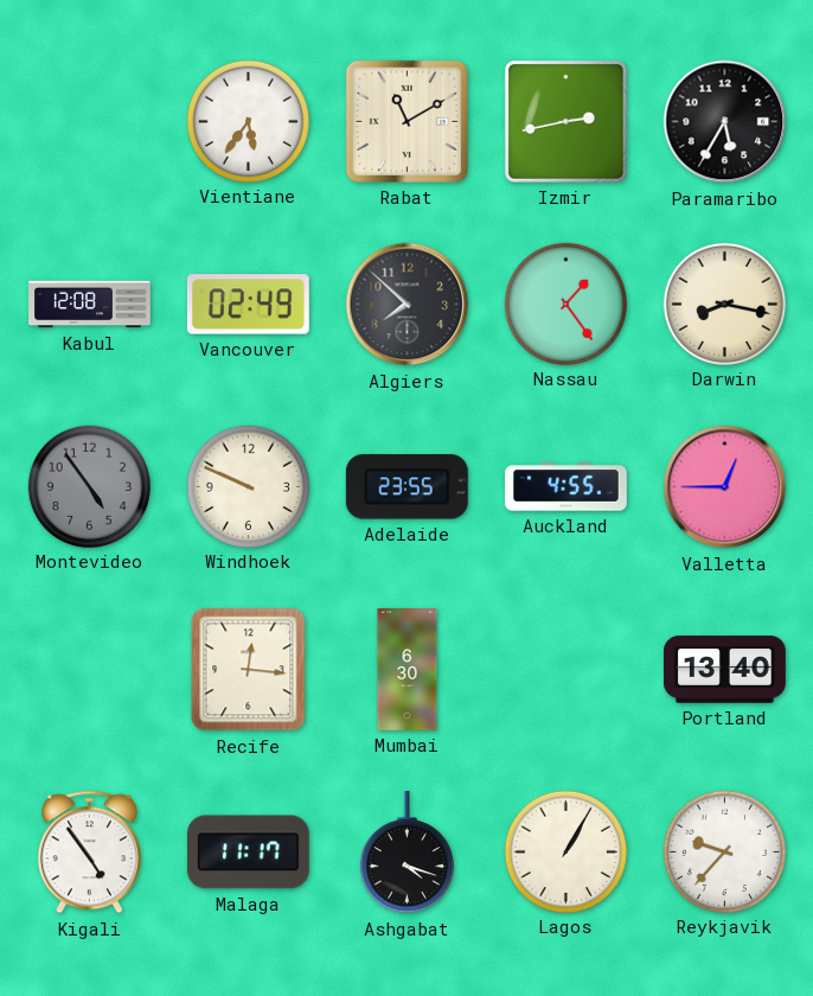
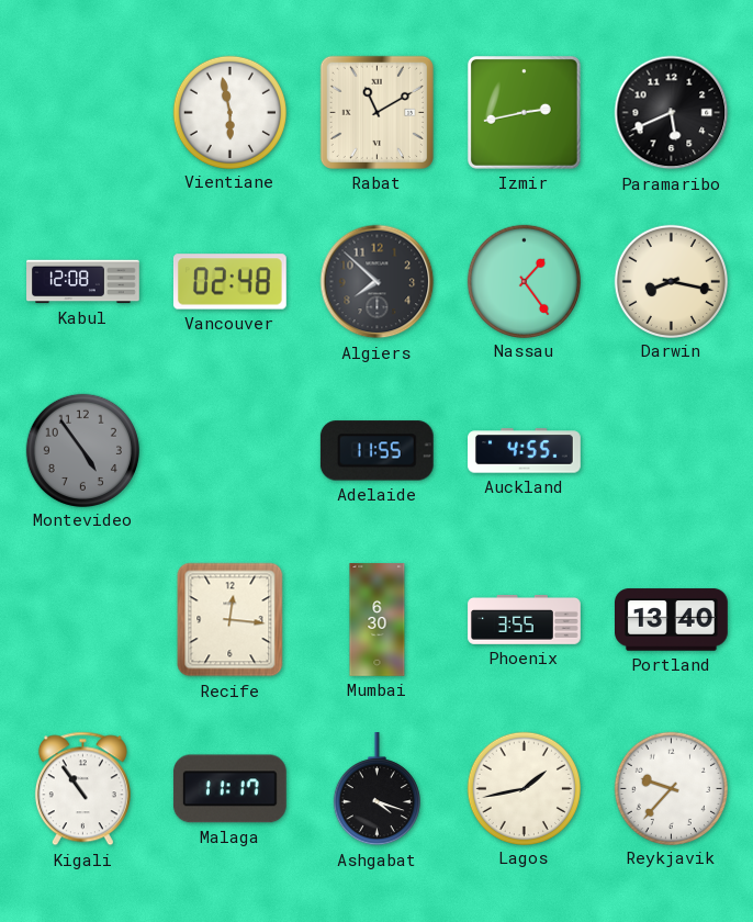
Vientiane: 5:36 -> 5:58
Paramaribo: 5:35 -> 5:41
Vancouver: 02:49 -> 02:48
Windhoek: 9:49 -> none
Adelaide: 23:55 -> 11:55
Valletta: 12:45 -> none
Phoenix: none -> 3:55
Kigali: 4:54 -> 10:54
Lagos: 1:05 -> 1:43
